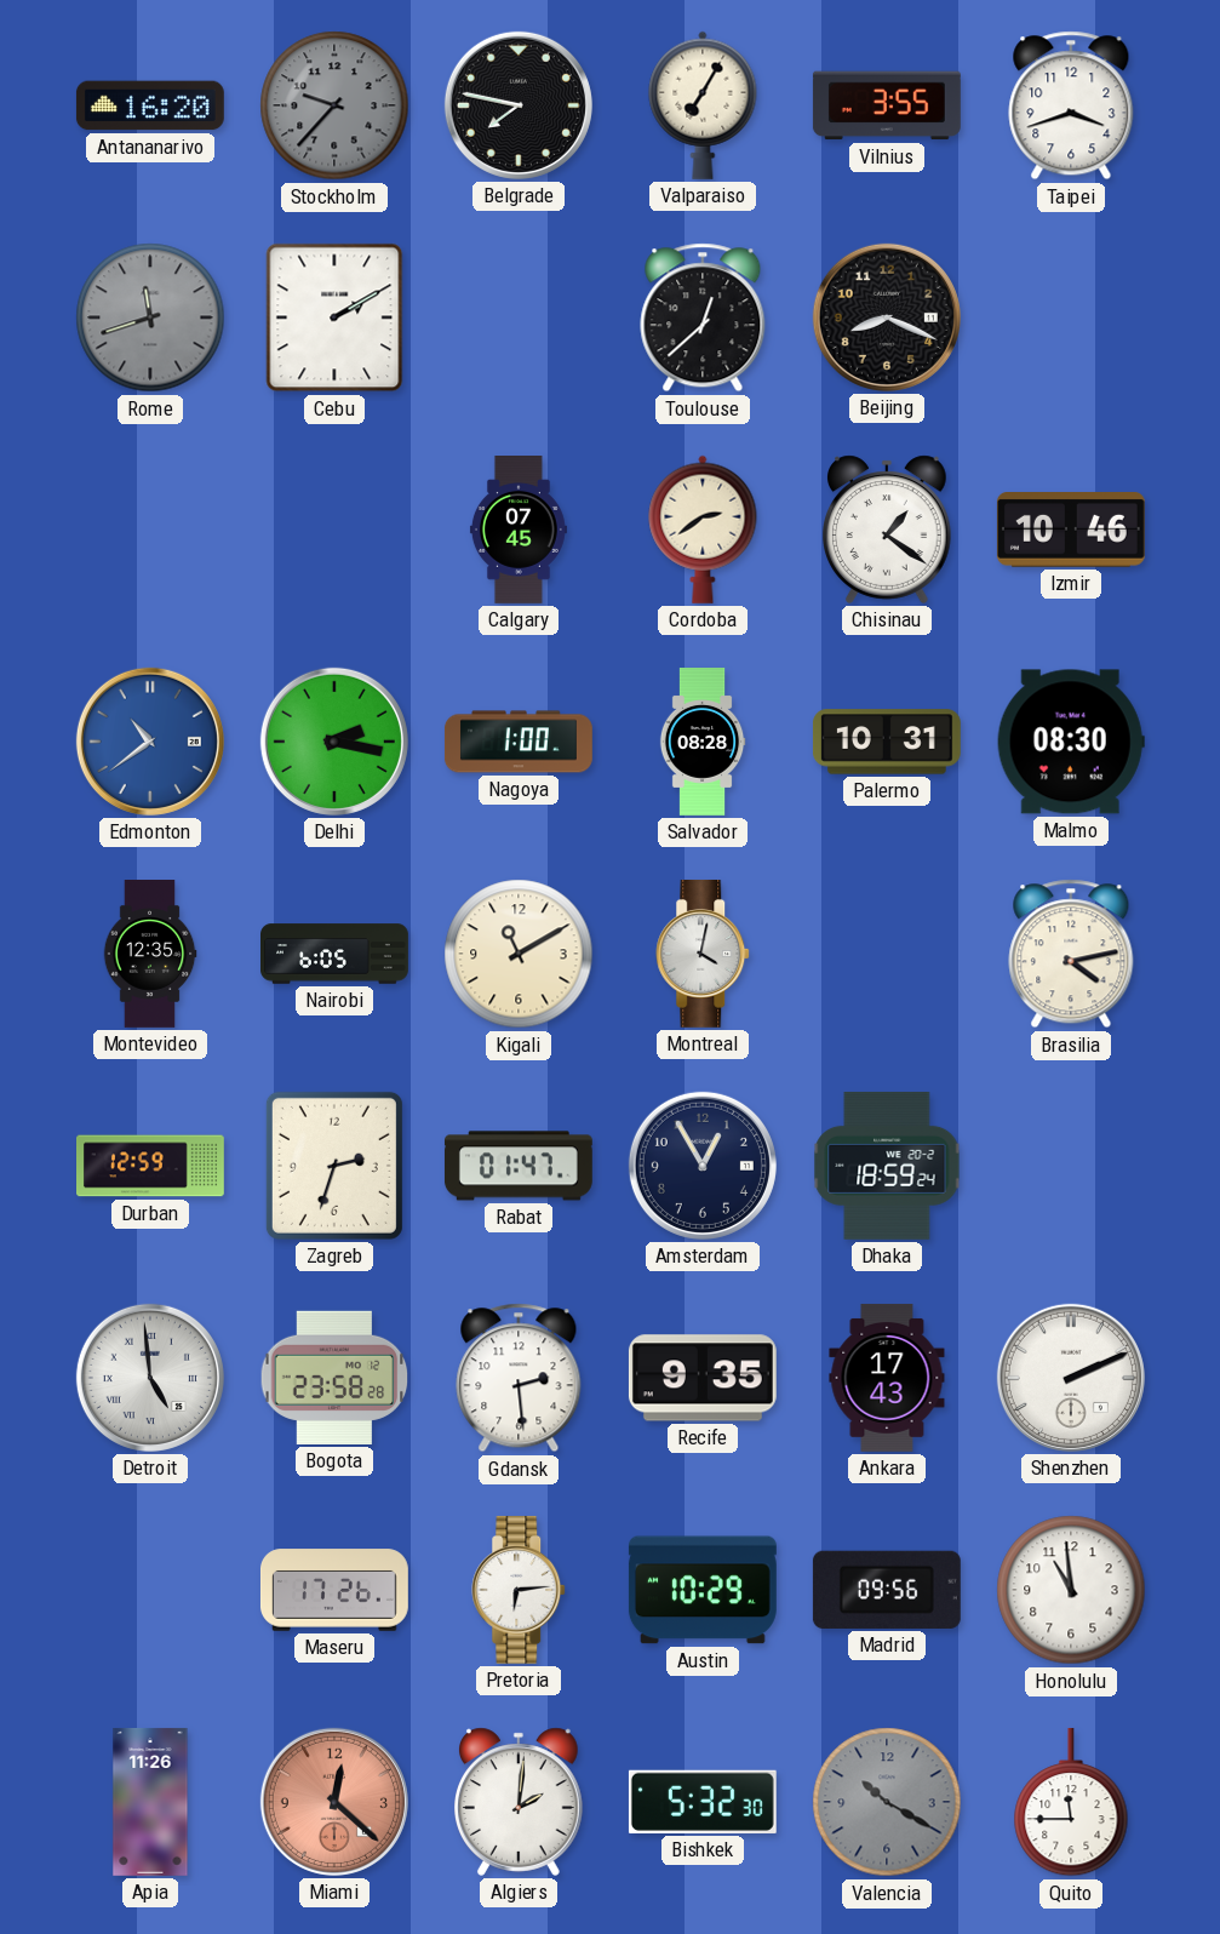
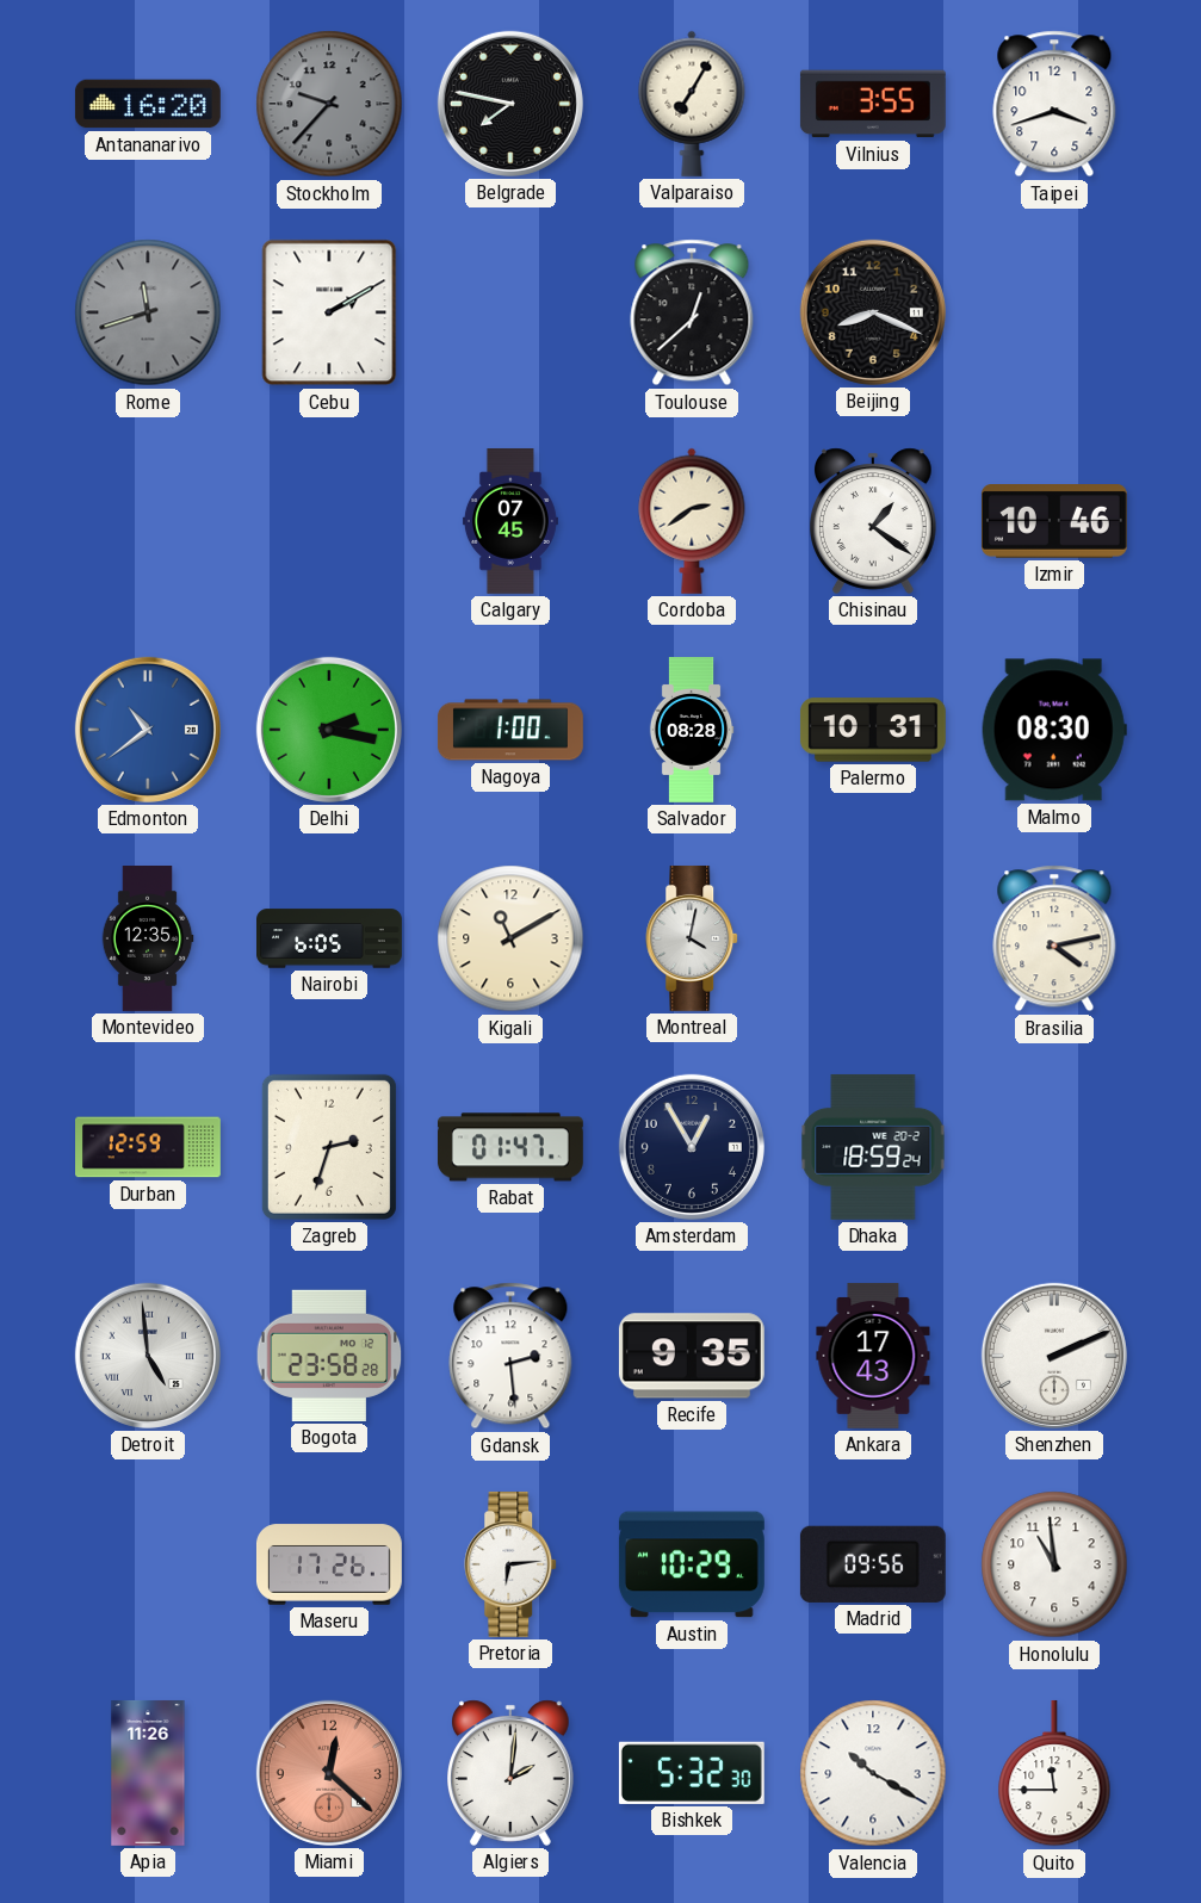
Valencia dial: grey -> white
